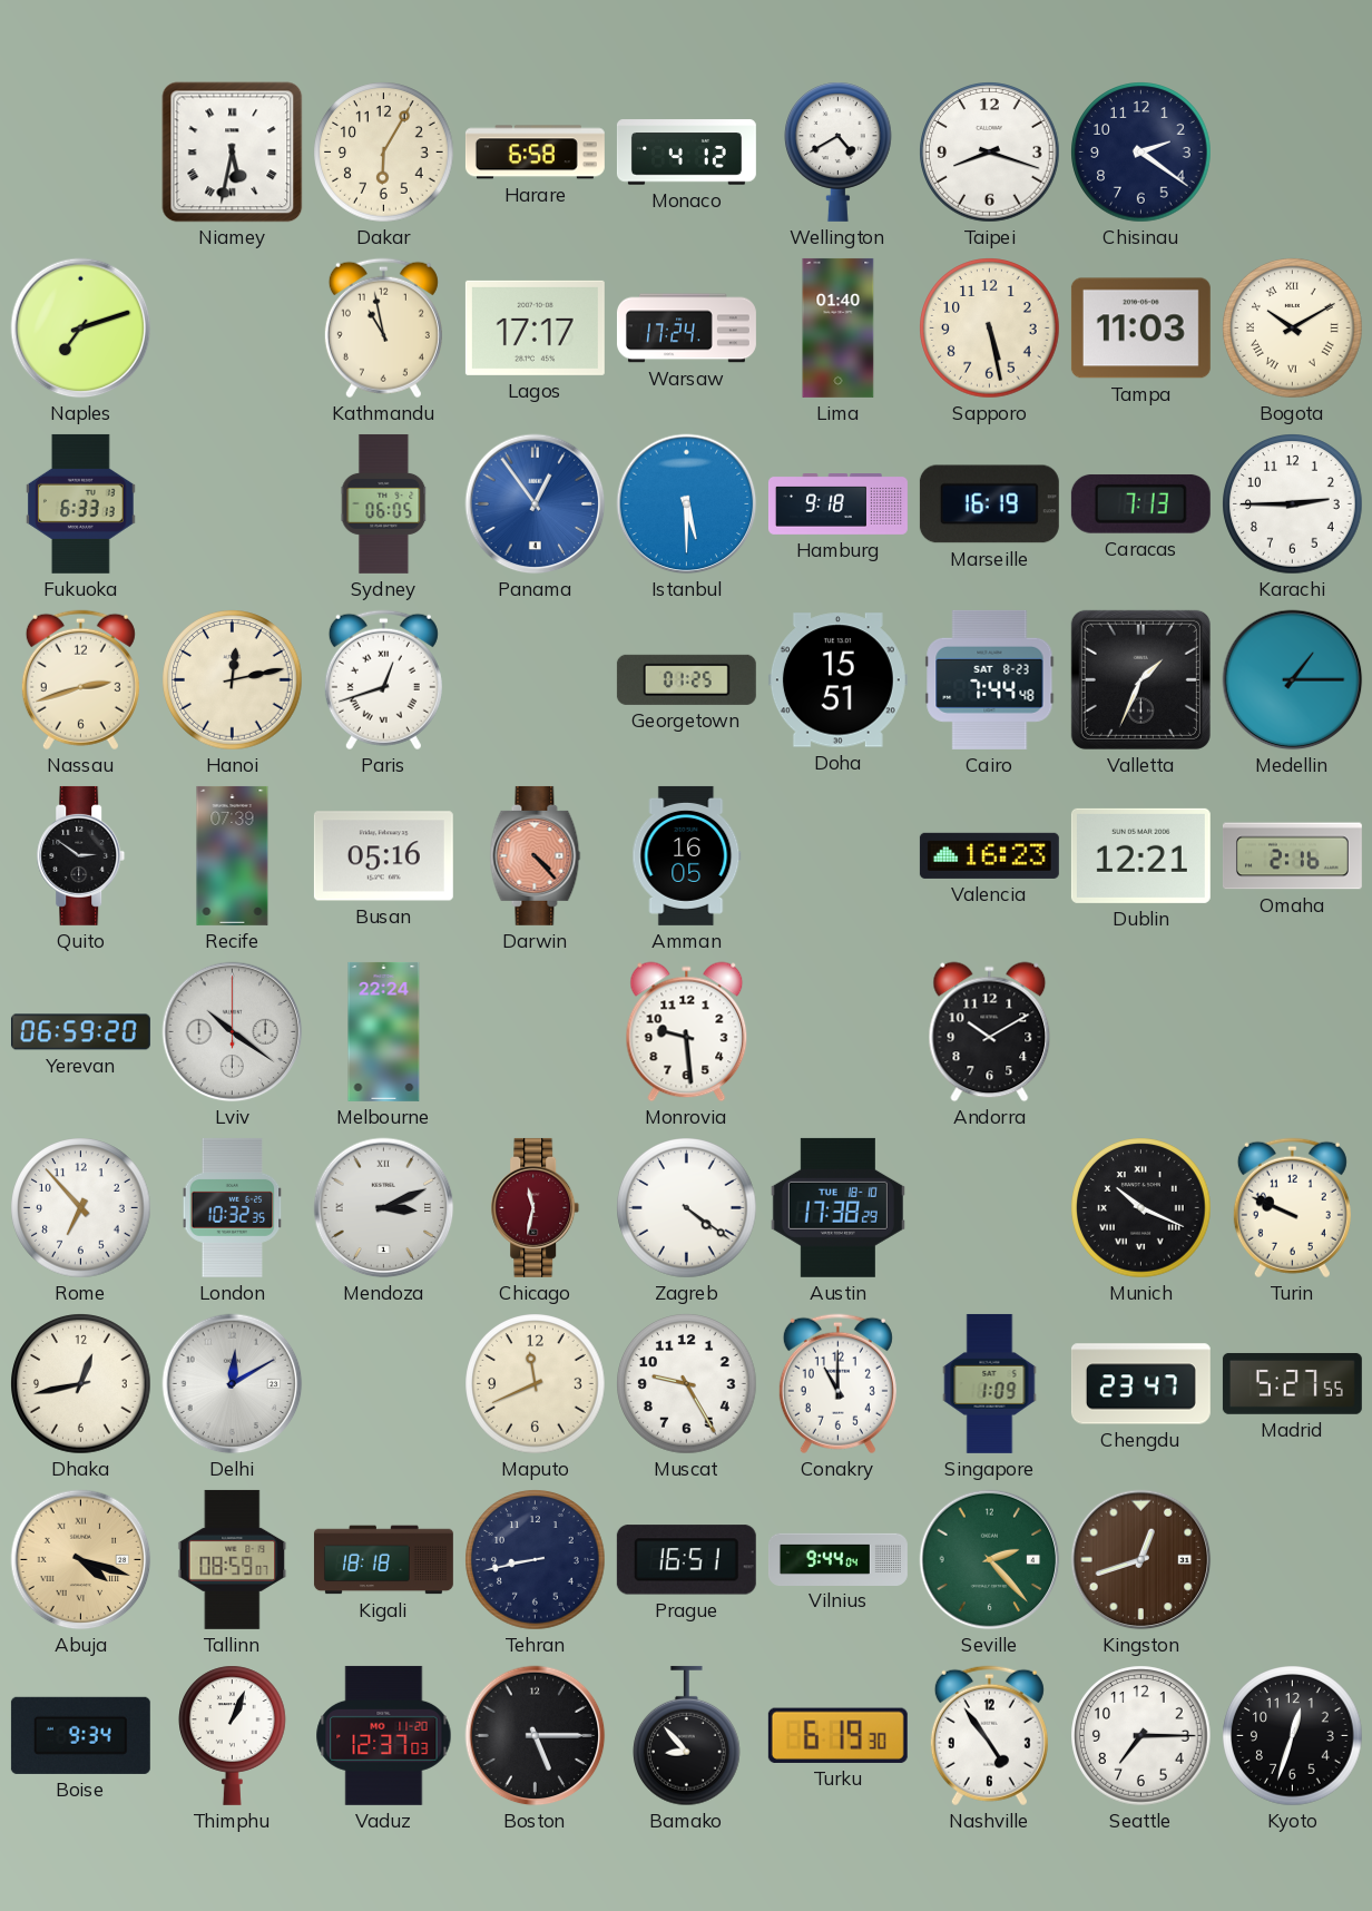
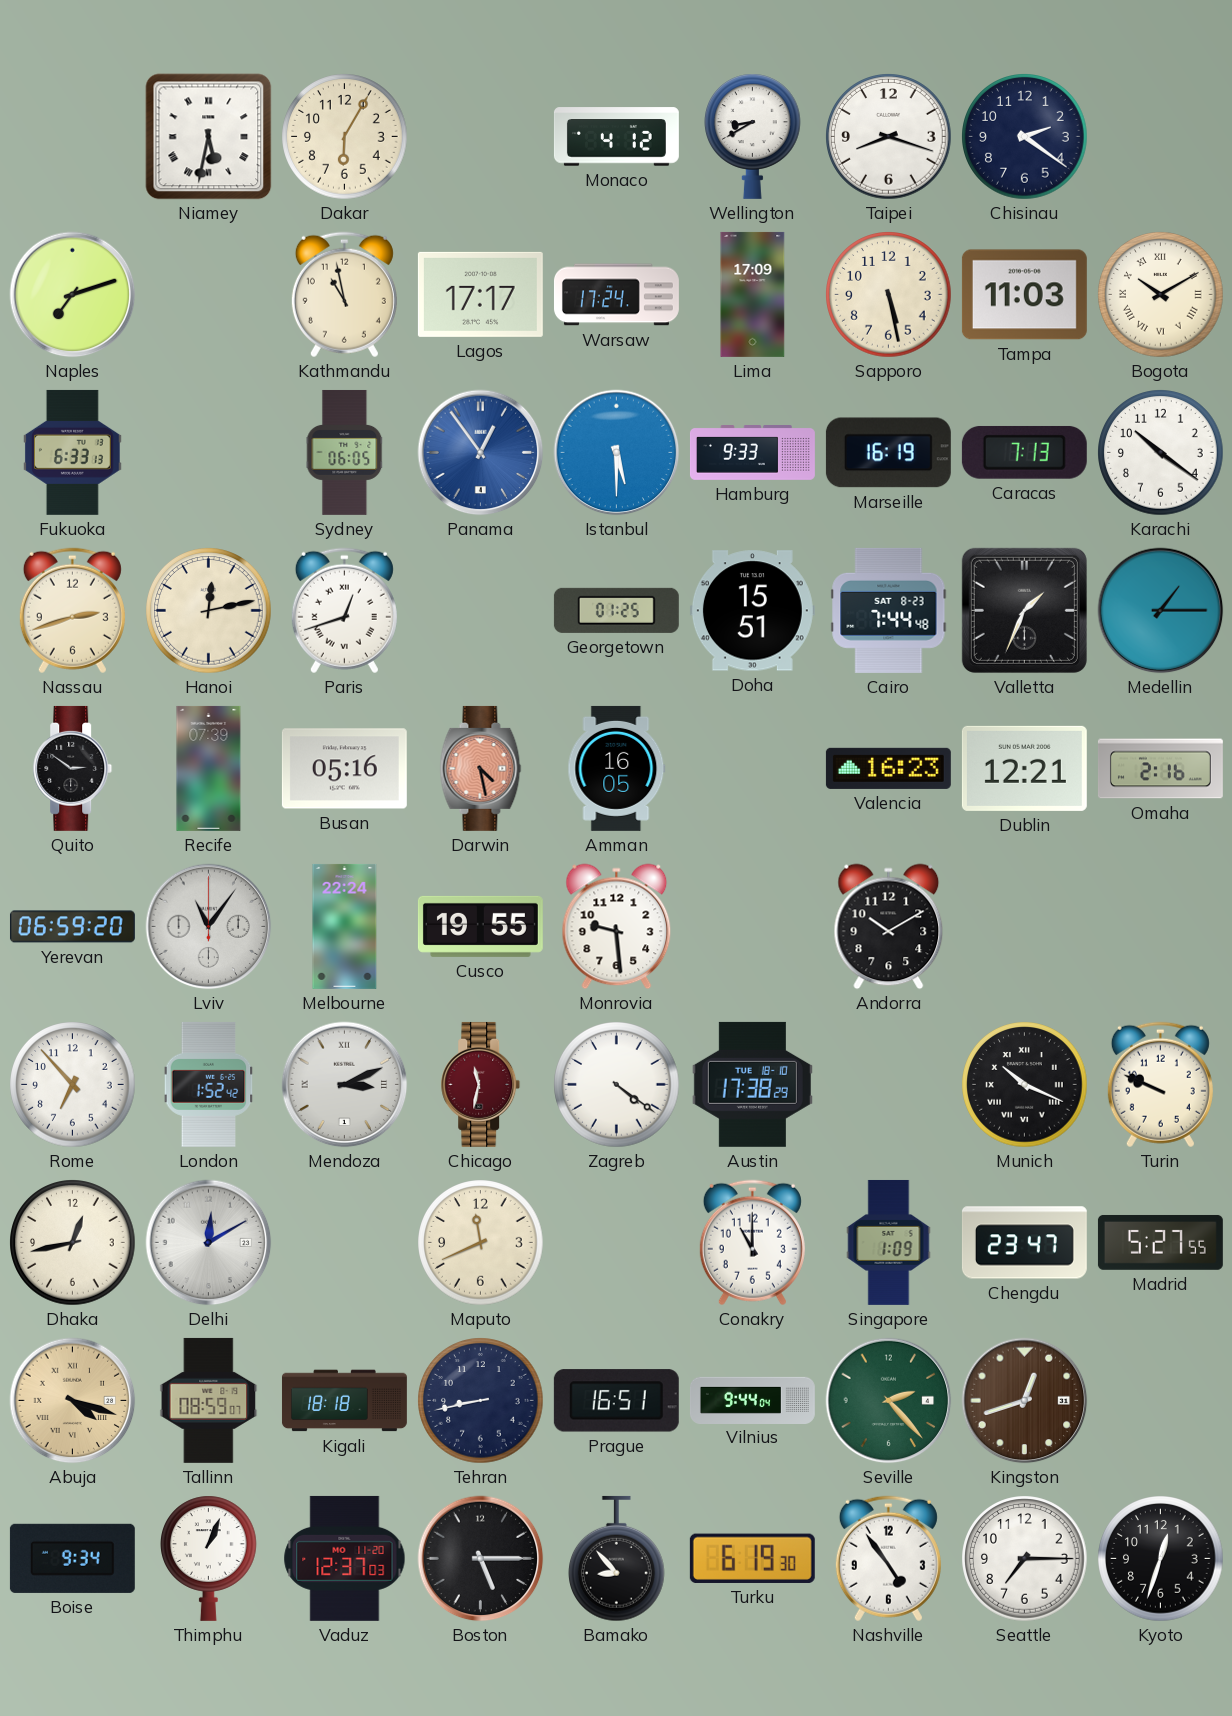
Harare: 6:58 -> none
Wellington: 4:40 -> 8:40
Lima: 01:40 -> 17:09
Hamburg: 9:18 -> 9:33
Karachi: 2:45 -> 10:21
Darwin: 4:23 -> 4:28
Lviv: 10:21 -> 11:06
Cusco: none -> 19:55
London: 10:32 -> 1:52
Muscat: 9:25 -> none
